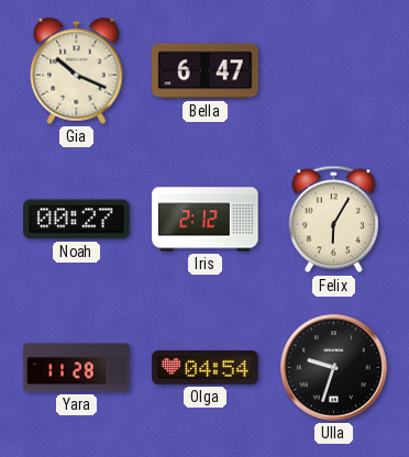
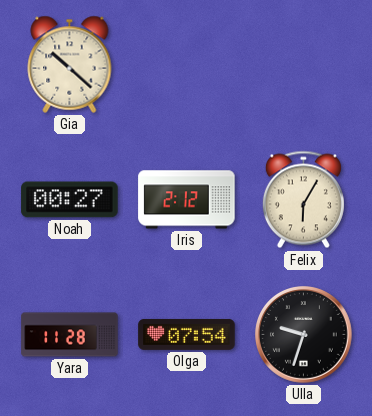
Gia: 10:19 -> 10:22
Bella: 6:47 -> none
Olga: 04:54 -> 07:54
